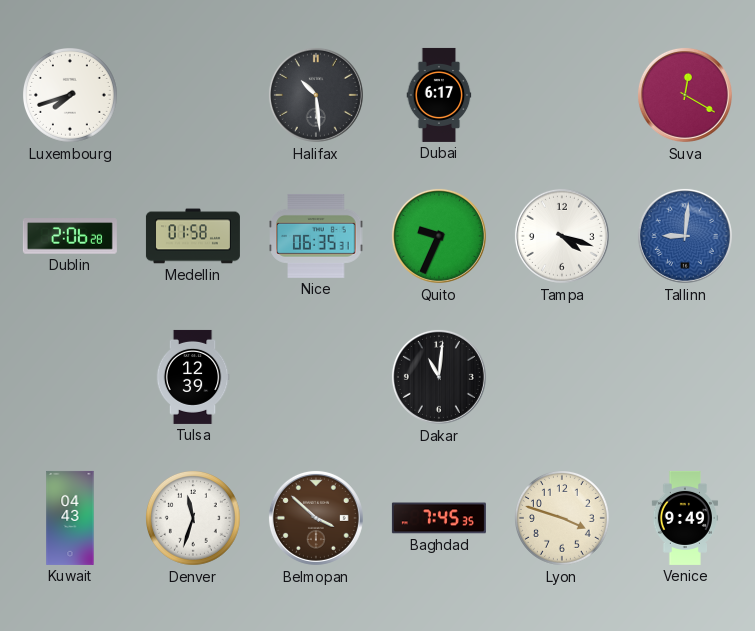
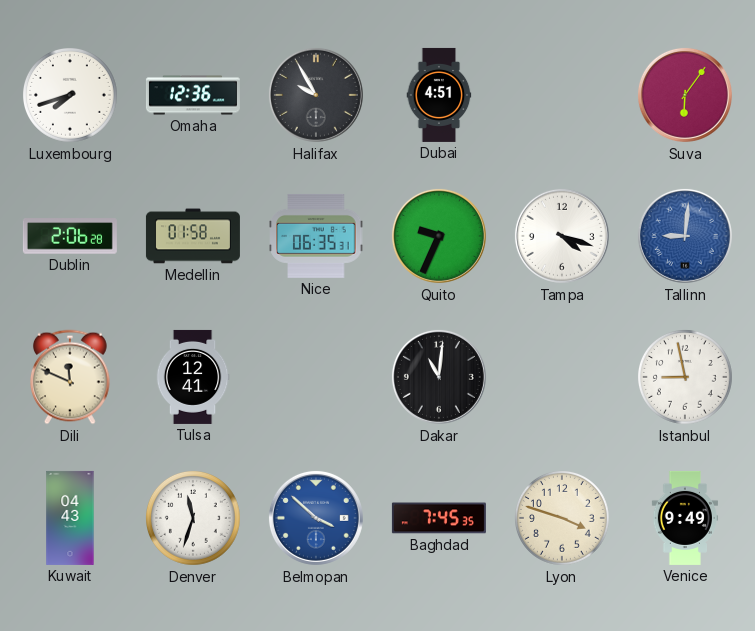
Omaha: none -> 12:36
Halifax: 10:29 -> 9:55
Dubai: 6:17 -> 4:51
Suva: 12:20 -> 6:06
Dili: none -> 11:49
Tulsa: 12:39 -> 12:41
Istanbul: none -> 8:58
Belmopan dial: brown -> blue
